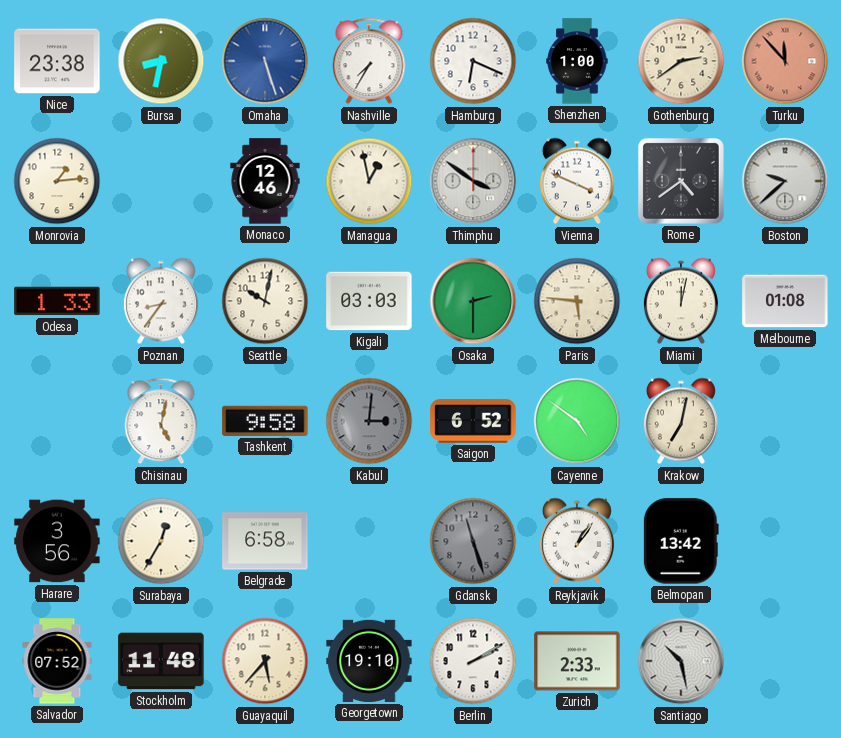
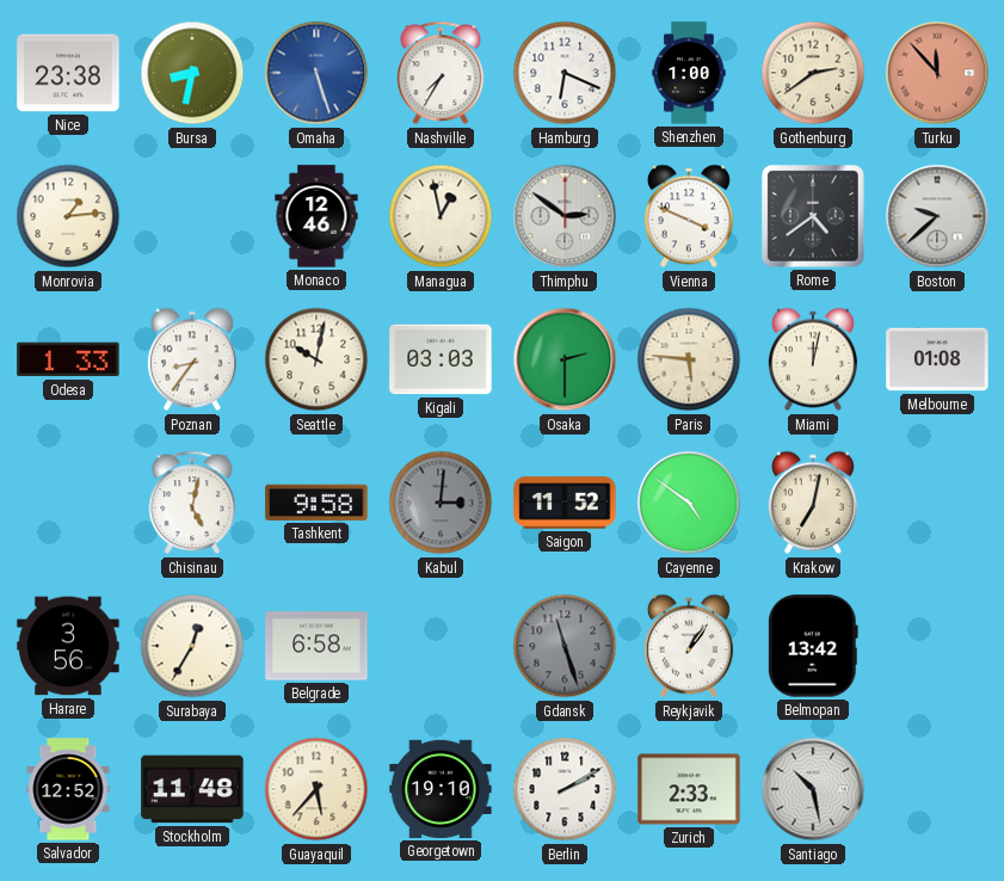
Thimphu: 3:51 -> 2:51
Saigon: 6:52 -> 11:52
Salvador: 07:52 -> 12:52
